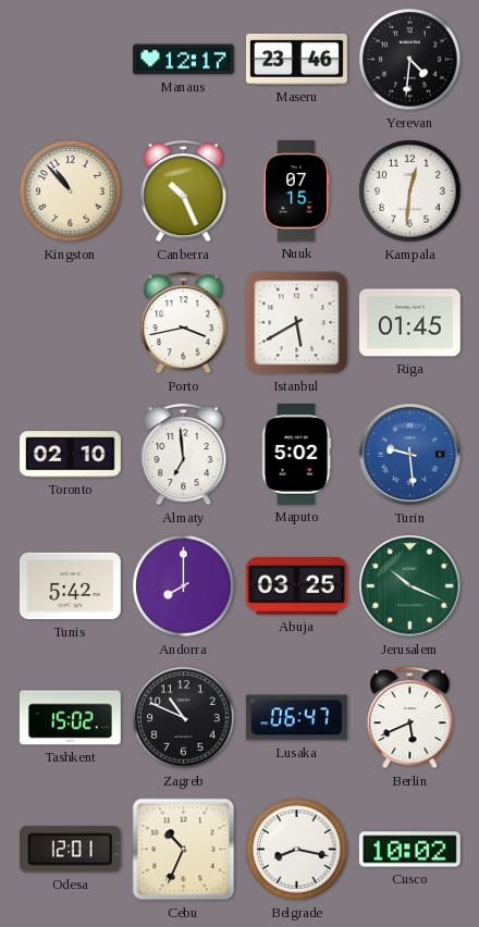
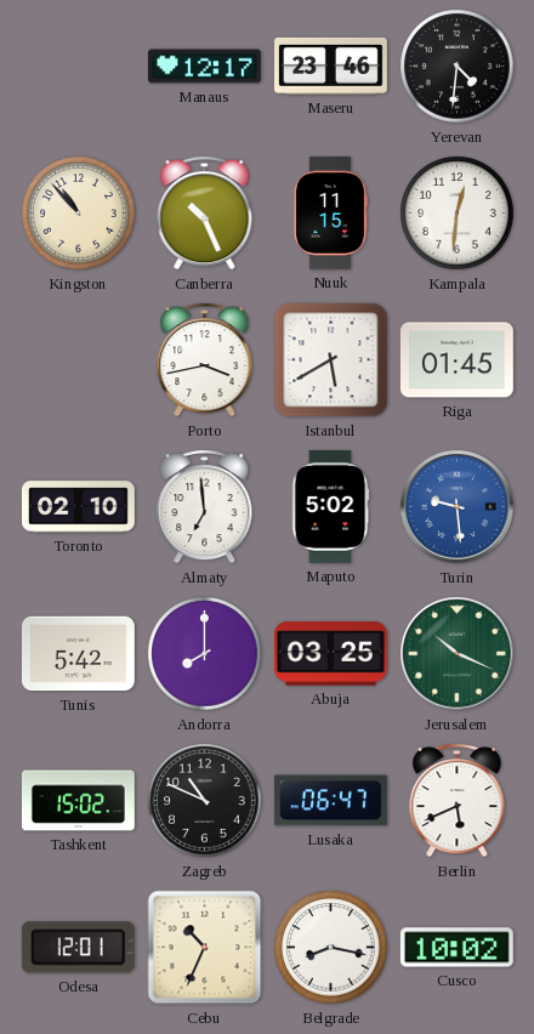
Nuuk: 07:15 -> 11:15
